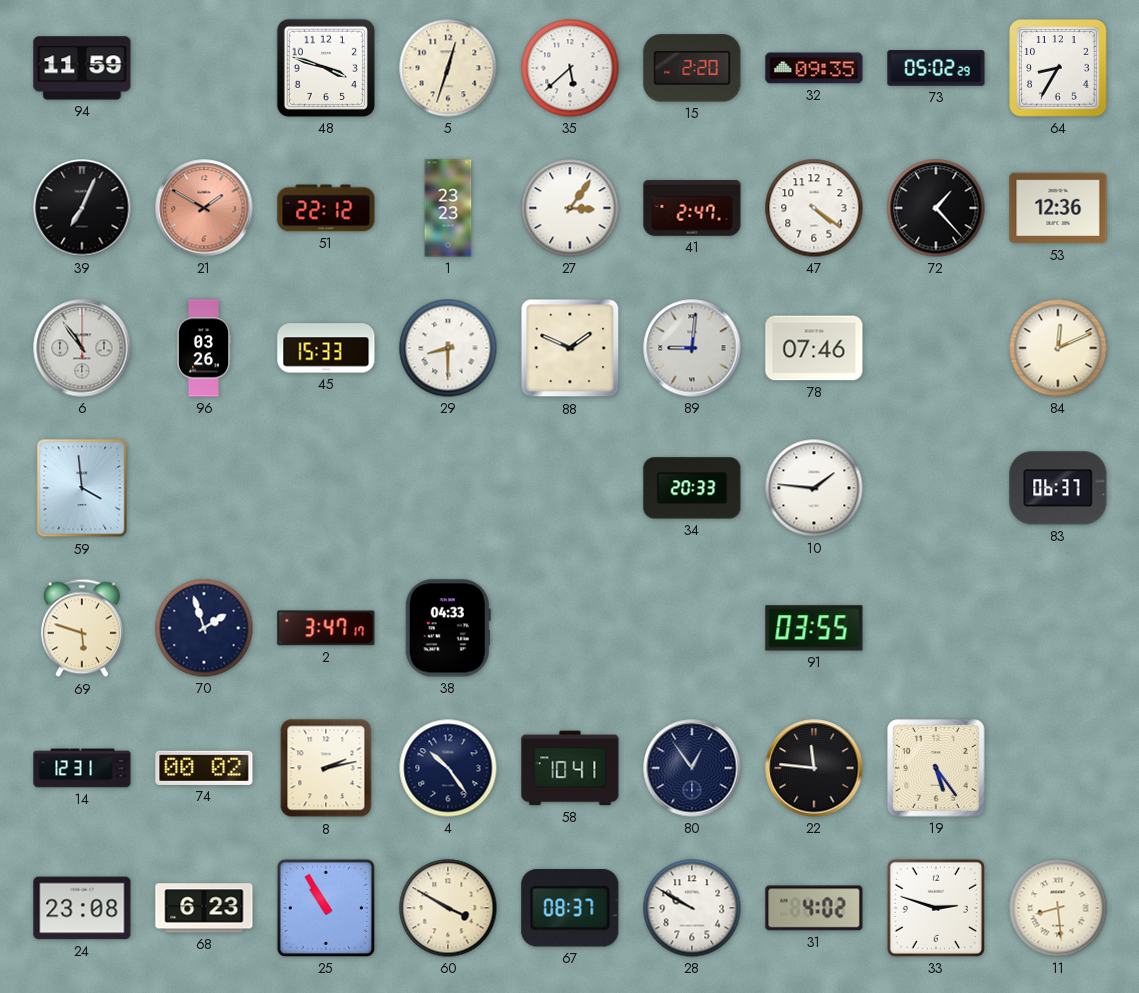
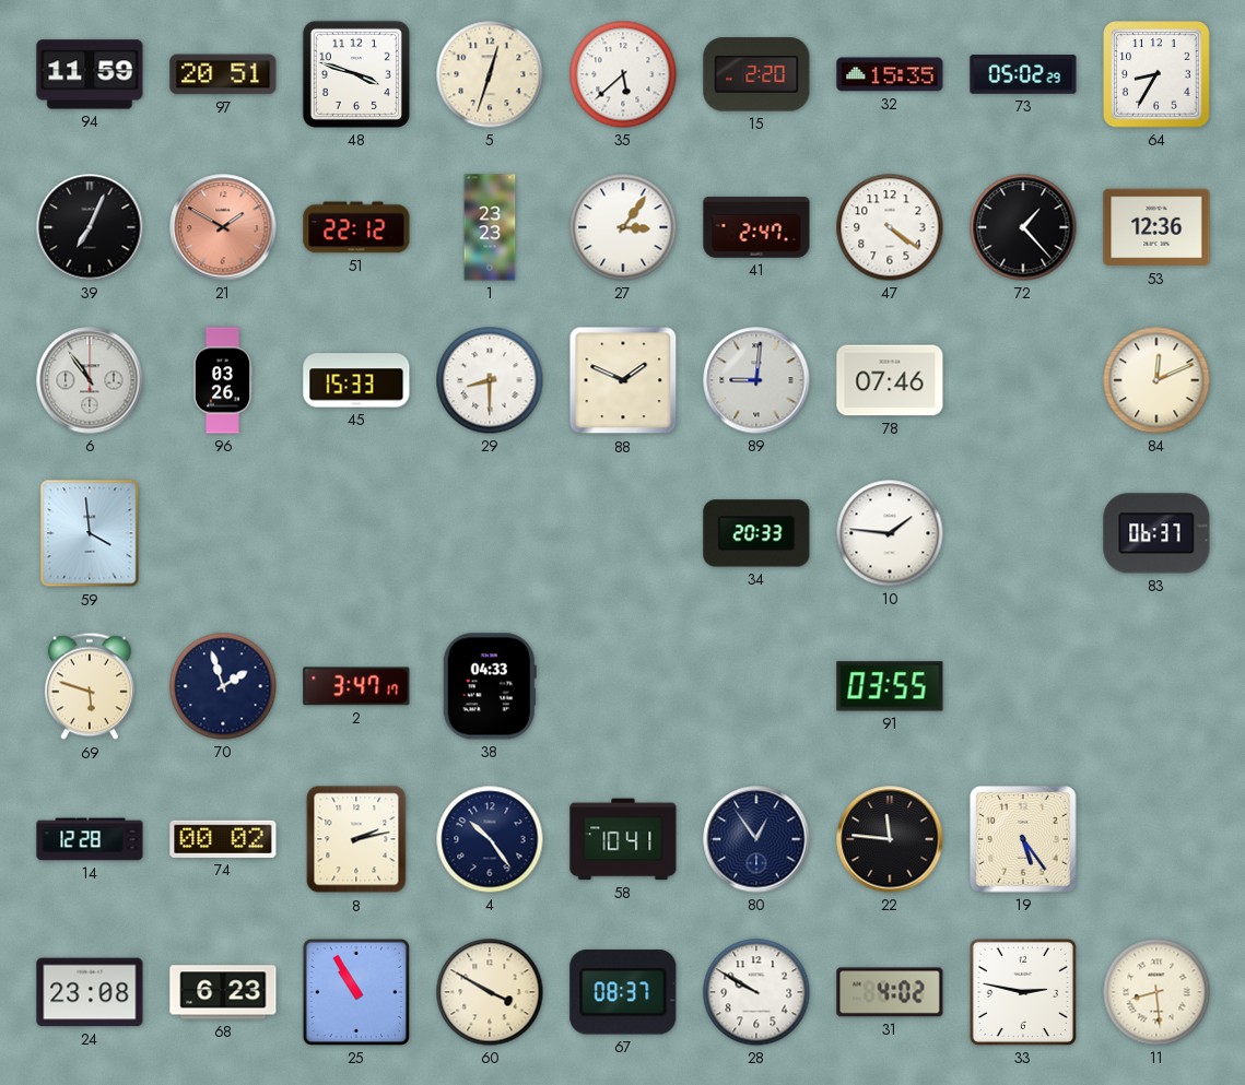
97: none -> 20:51
32: 09:35 -> 15:35
14: 12:31 -> 12:28
33: 2:48 -> 2:47
